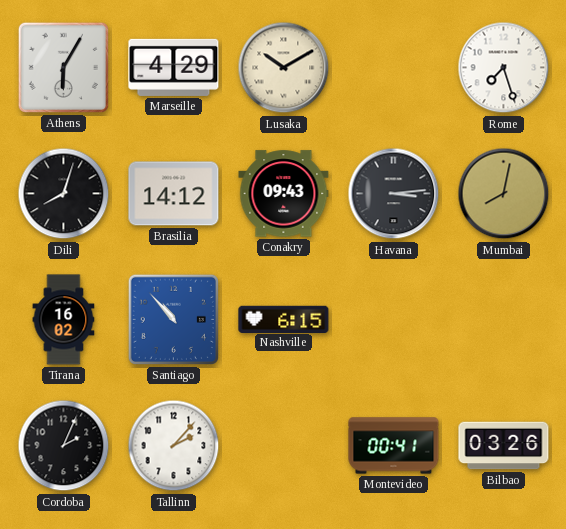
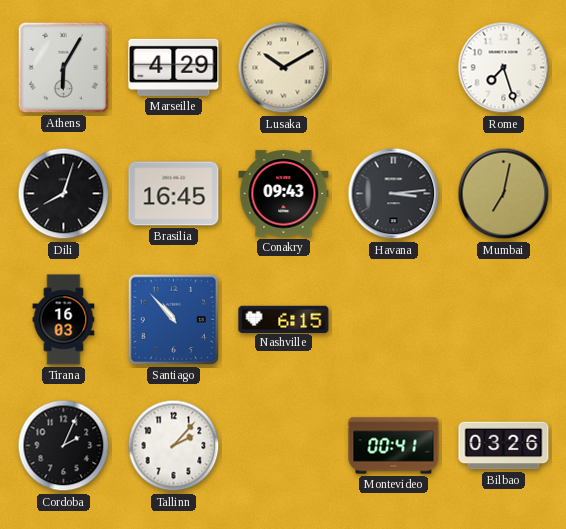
Brasilia: 14:12 -> 16:45
Mumbai: 8:02 -> 7:02
Tirana: 16:02 -> 16:03
